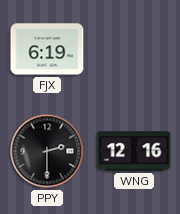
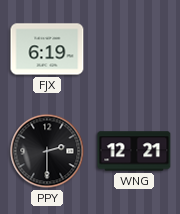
WNG: 12:16 -> 12:21
